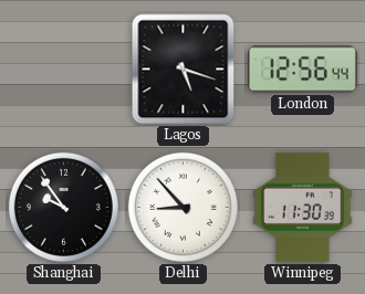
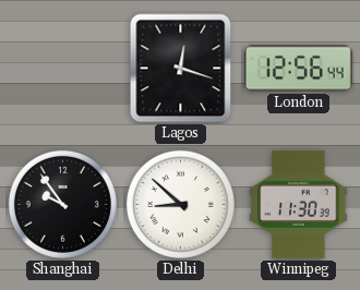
Lagos: 5:18 -> 12:18
Delhi: 8:53 -> 8:52
